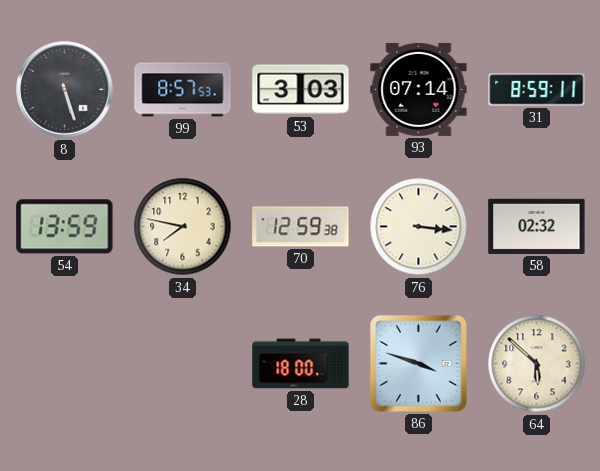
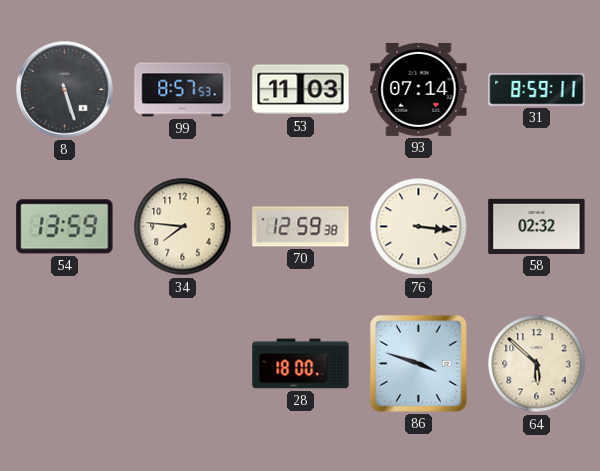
53: 3:03 -> 11:03
34: 7:47 -> 7:46
